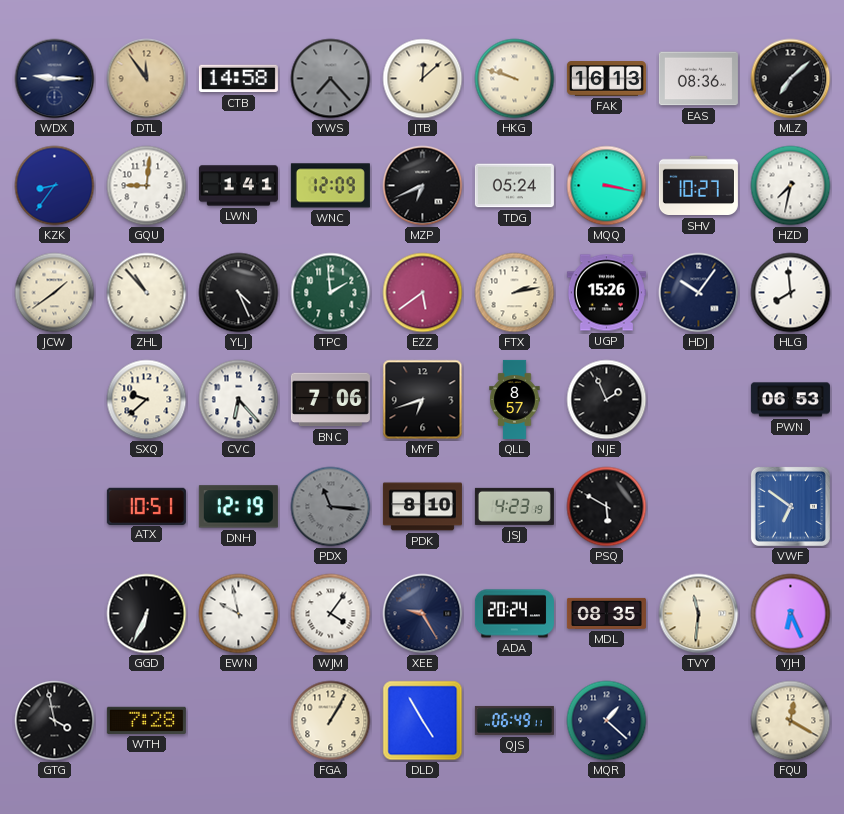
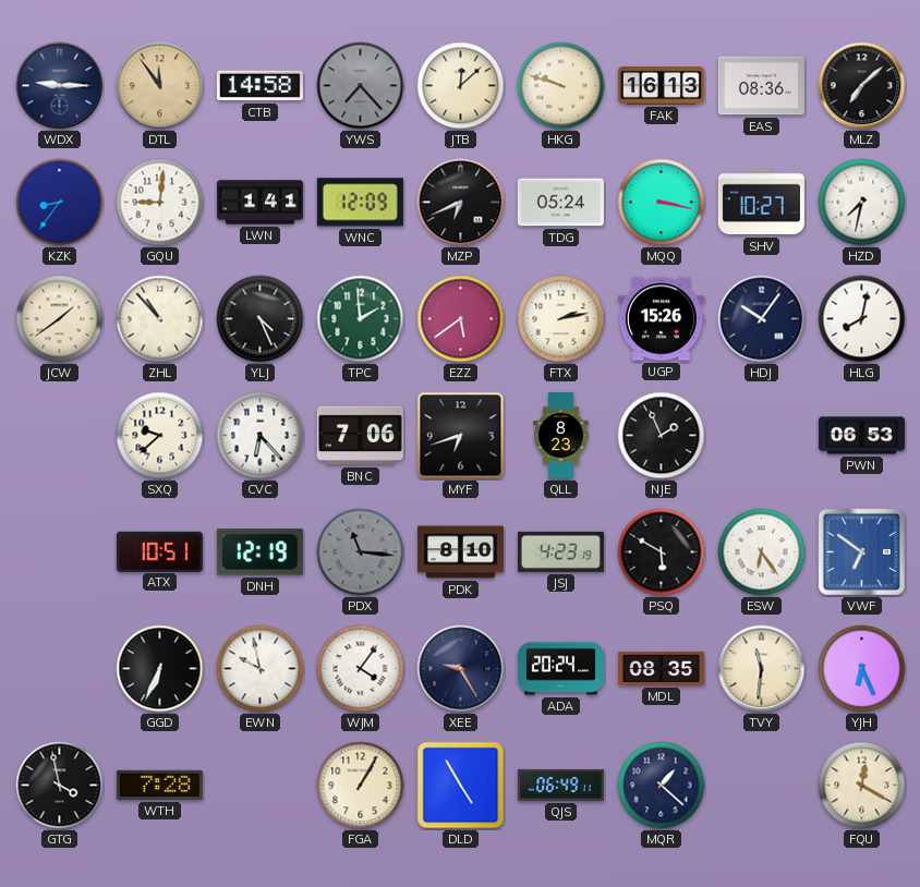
HLG: 7:59 -> 8:02
QLL: 8:57 -> 8:23
ESW: none -> 6:24
